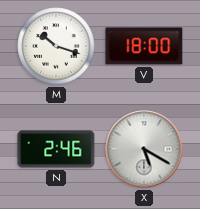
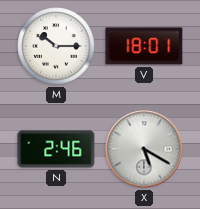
M: 10:18 -> 10:15
V: 18:00 -> 18:01
